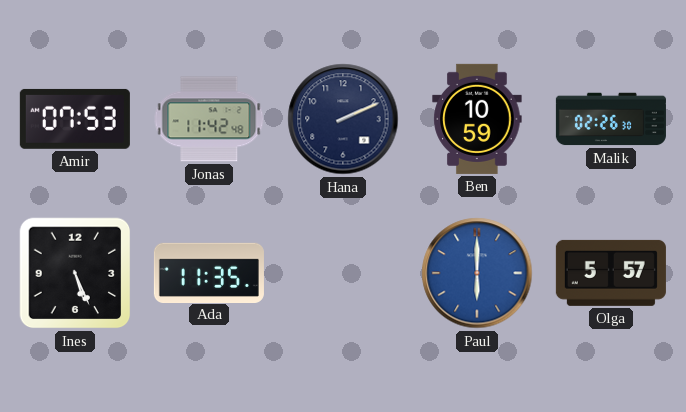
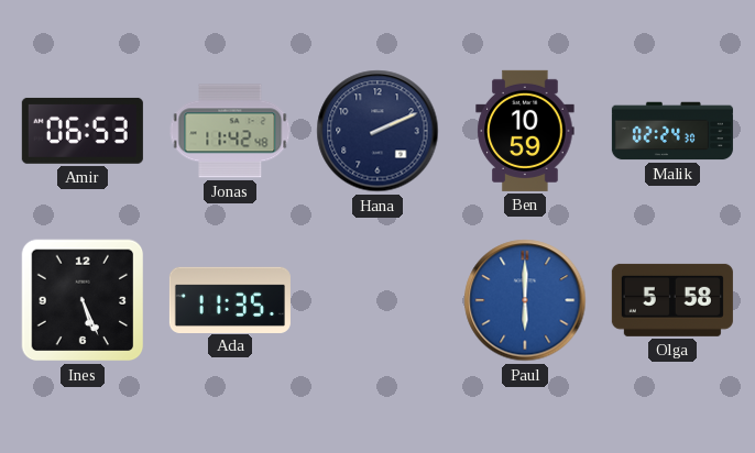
Amir: 07:53 -> 06:53
Malik: 02:26 -> 02:24
Olga: 5:57 -> 5:58
